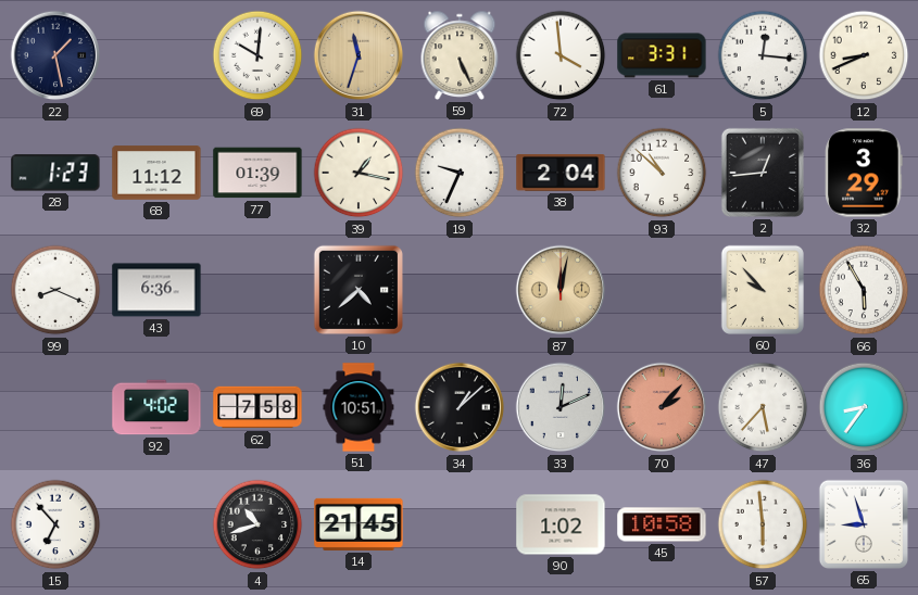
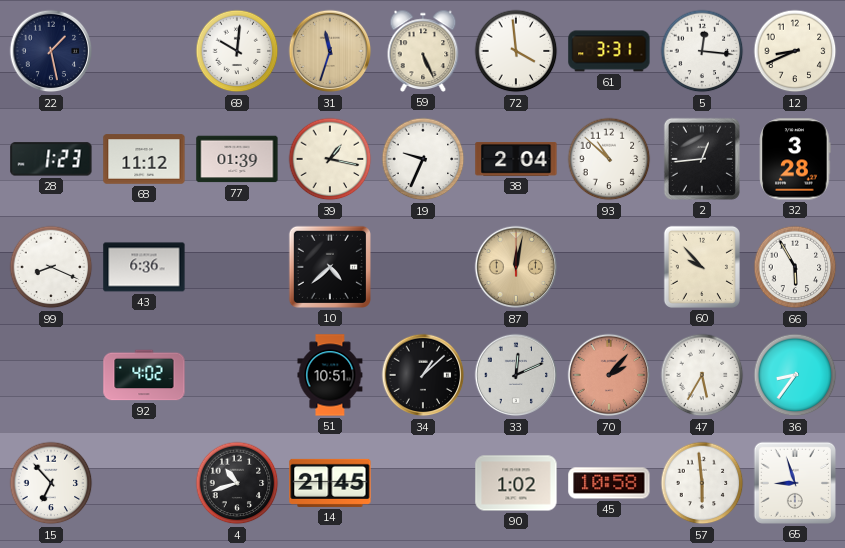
32: 3:29 -> 3:28
62: 7:58 -> none
47: 5:37 -> 5:35
